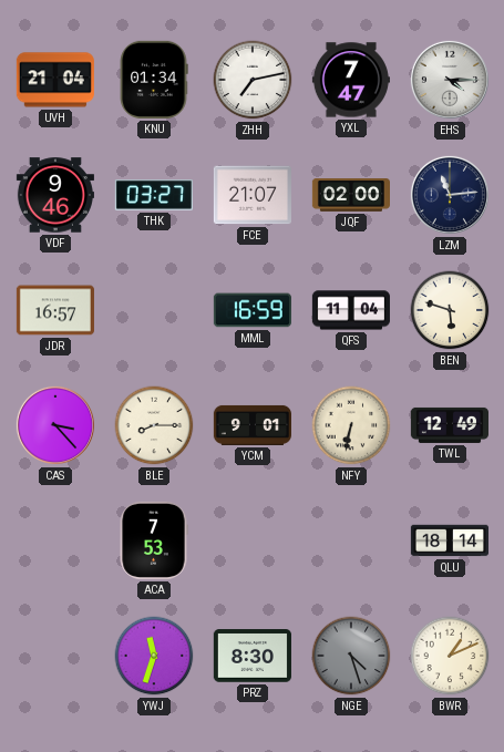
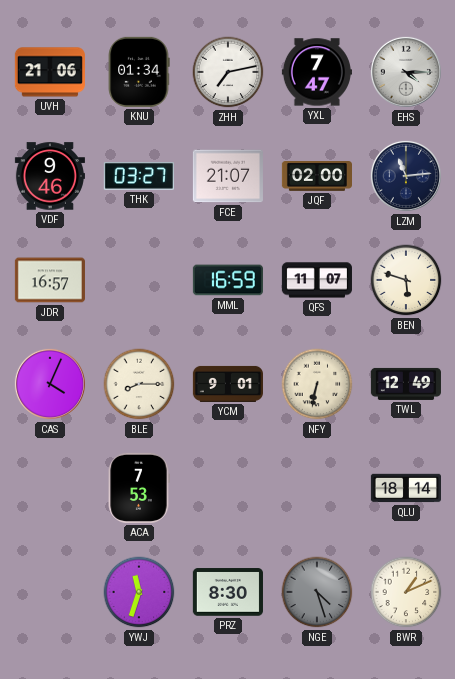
UVH: 21:04 -> 21:06
QFS: 11:04 -> 11:07
CAS: 3:23 -> 4:04
